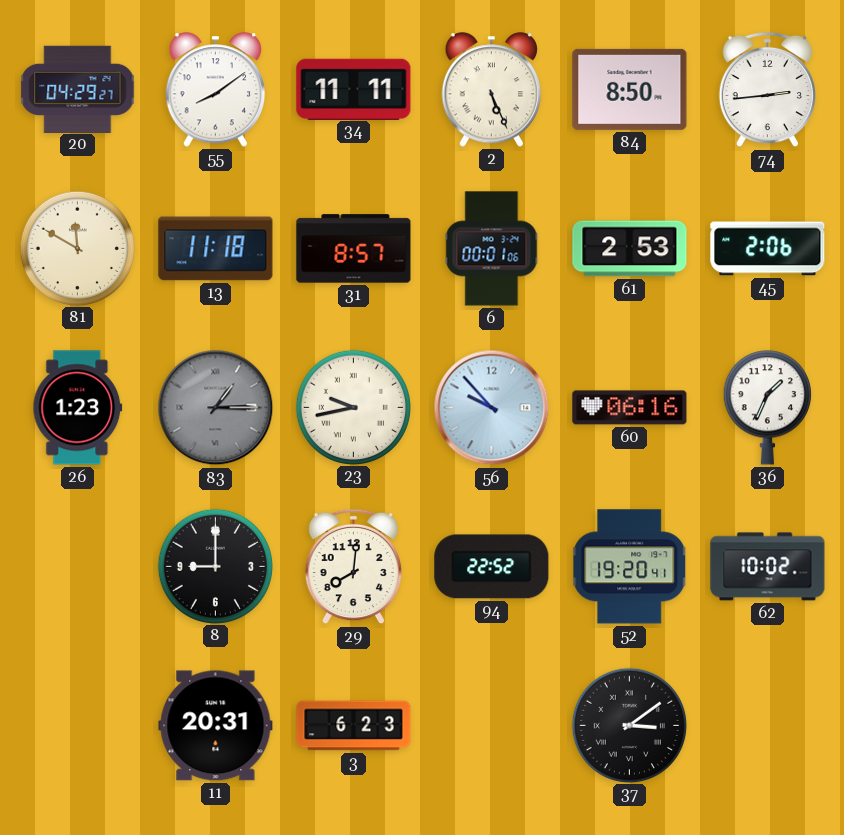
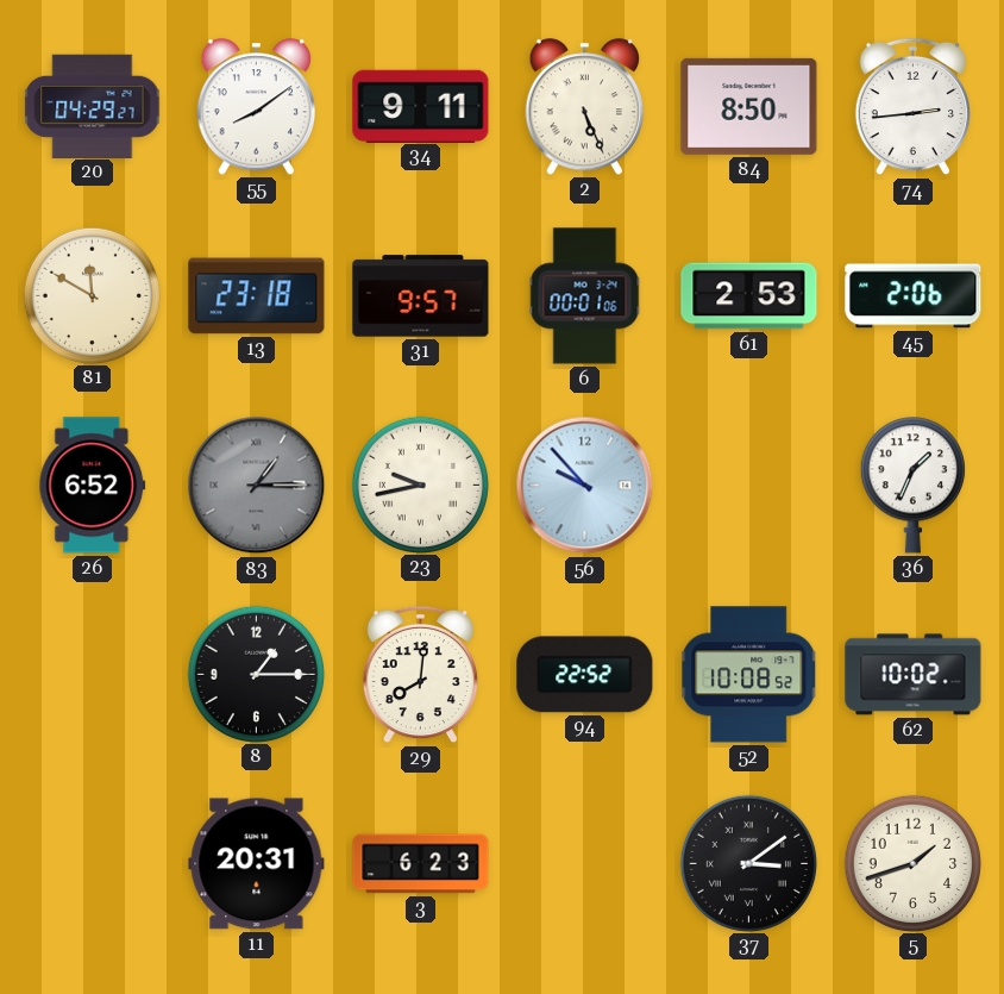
34: 11:11 -> 9:11
13: 11:18 -> 23:18
31: 8:57 -> 9:57
26: 1:23 -> 6:52
60: 06:16 -> none
8: 9:00 -> 1:15
52: 19:20 -> 10:08
5: none -> 1:42
